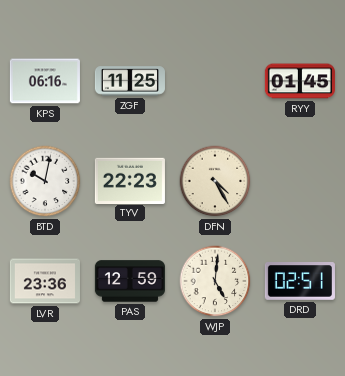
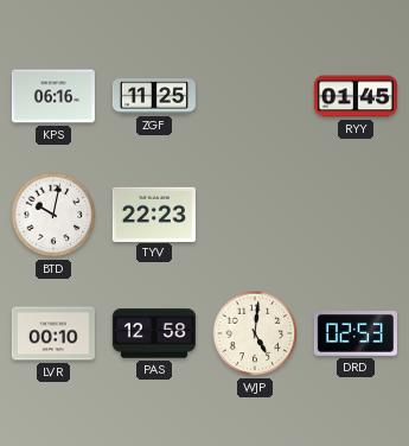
DFN: 4:25 -> none
LVR: 23:36 -> 00:10
PAS: 12:59 -> 12:58
DRD: 02:51 -> 02:53
